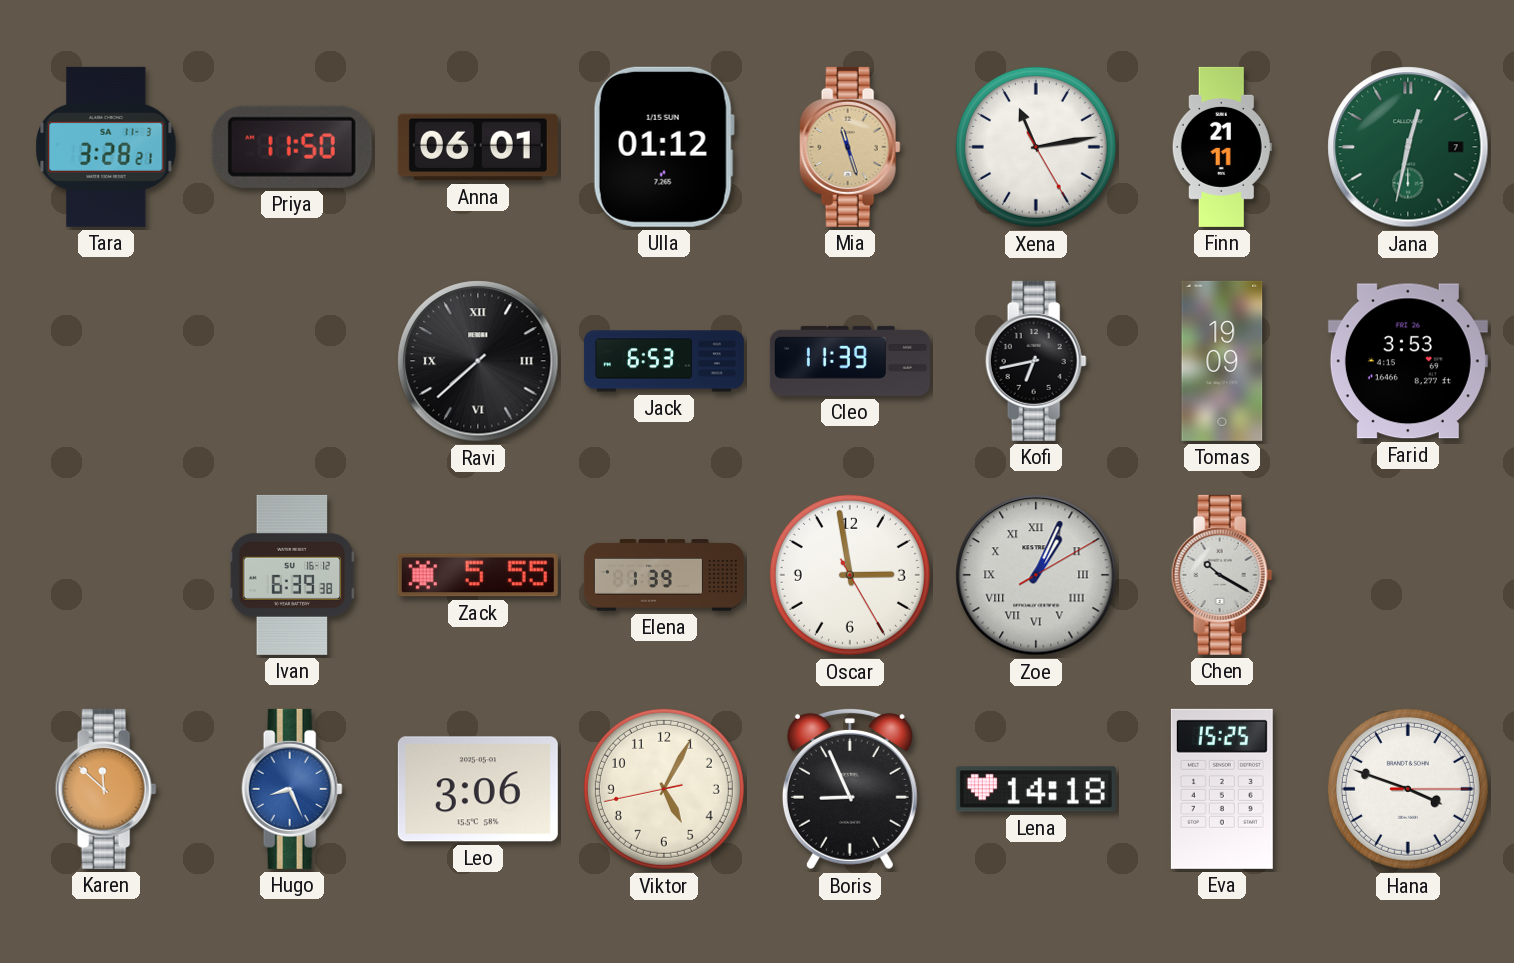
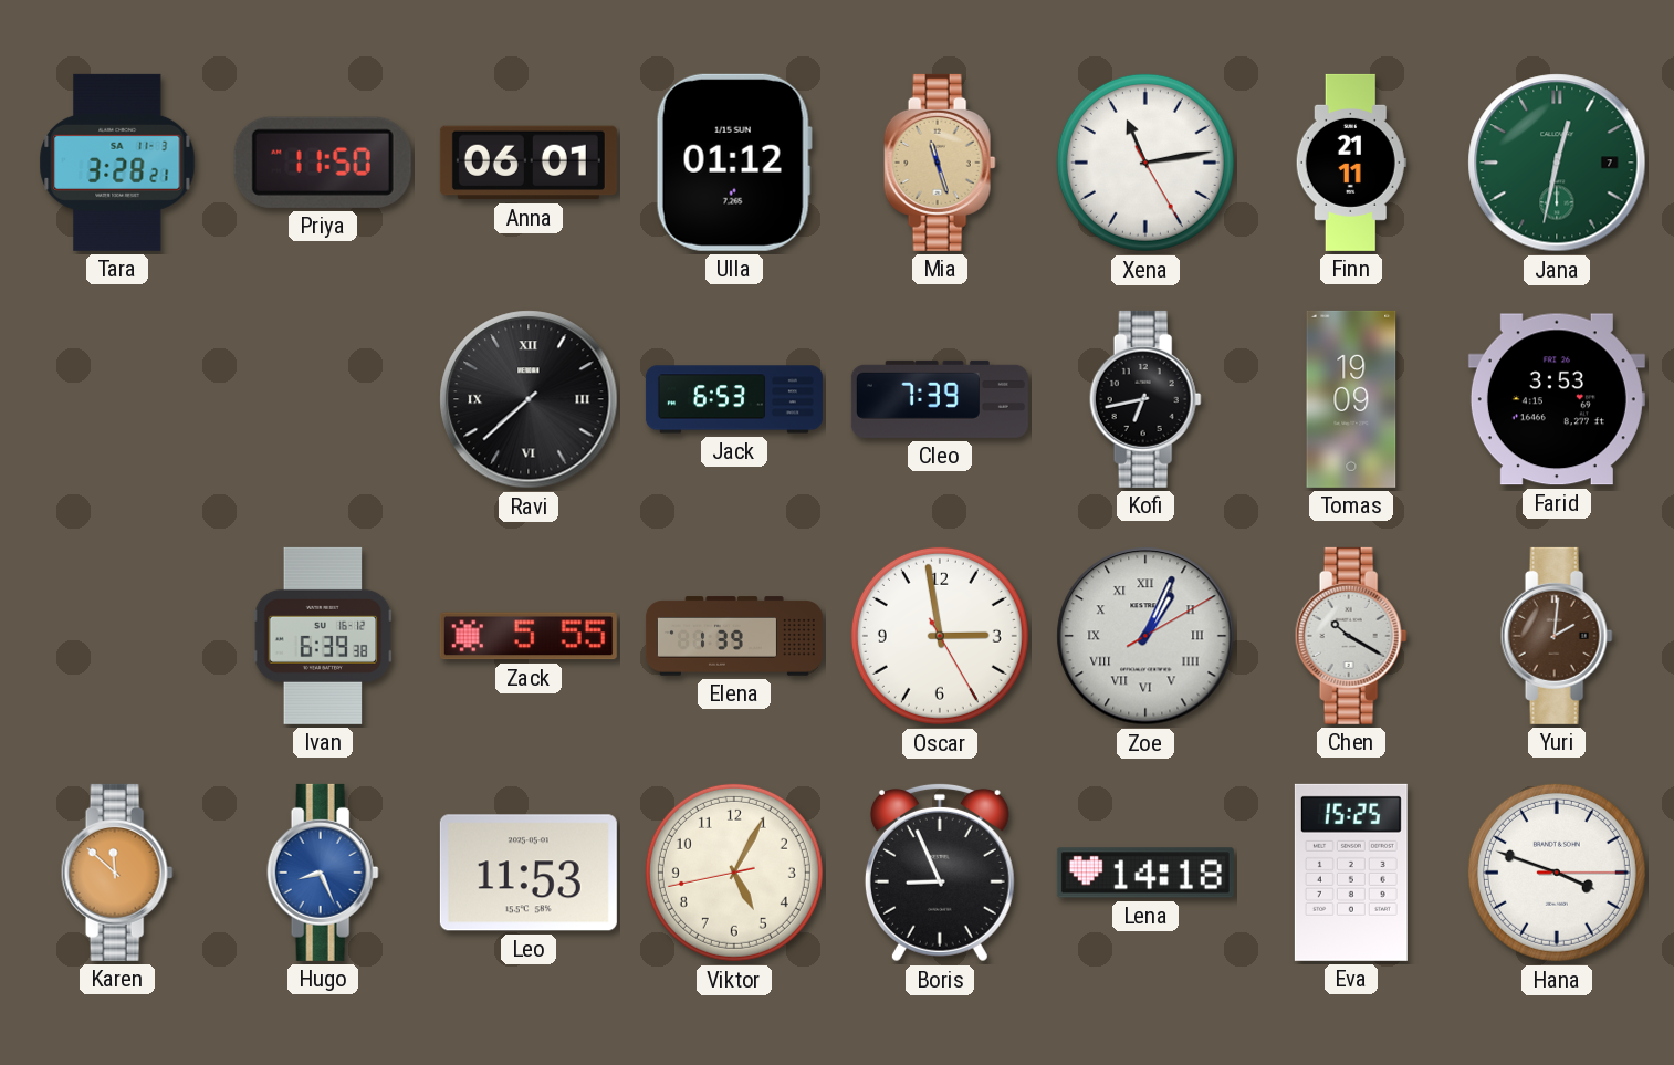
Cleo: 11:39 -> 7:39
Yuri: none -> 2:01
Leo: 3:06 -> 11:53
